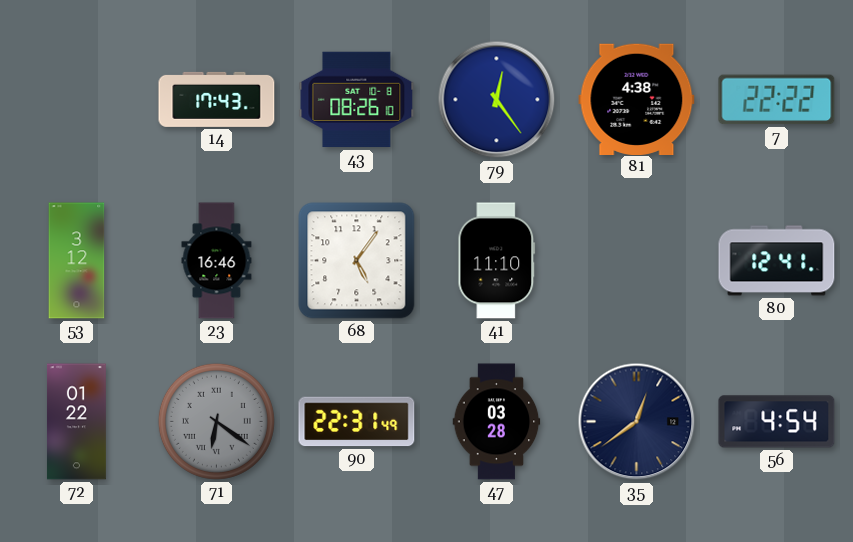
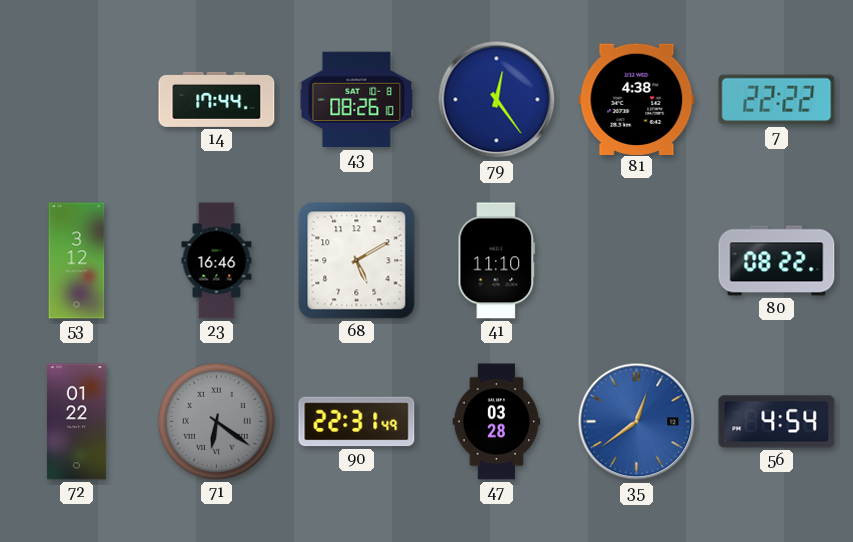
14: 17:43 -> 17:44
68: 5:06 -> 5:10
80: 12:41 -> 08:22
35 dial: navy -> blue
